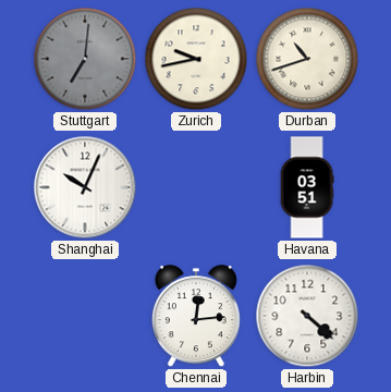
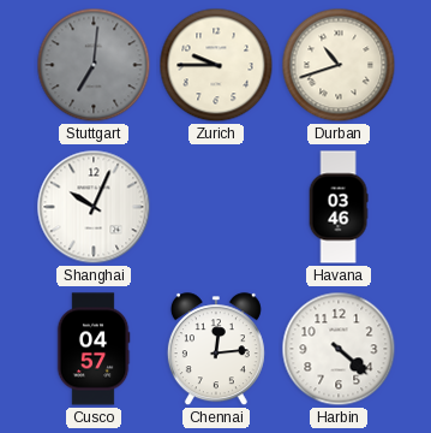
Zurich: 9:43 -> 9:45
Havana: 03:51 -> 03:46
Cusco: none -> 04:57
